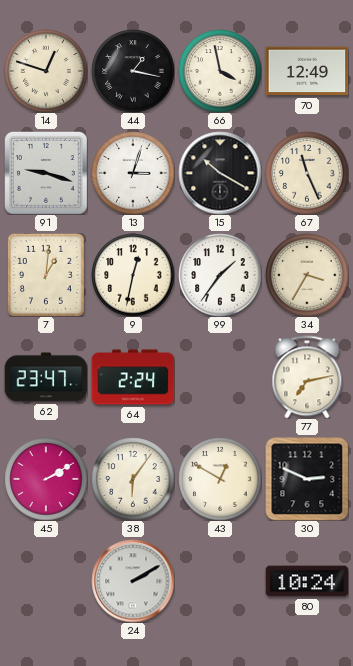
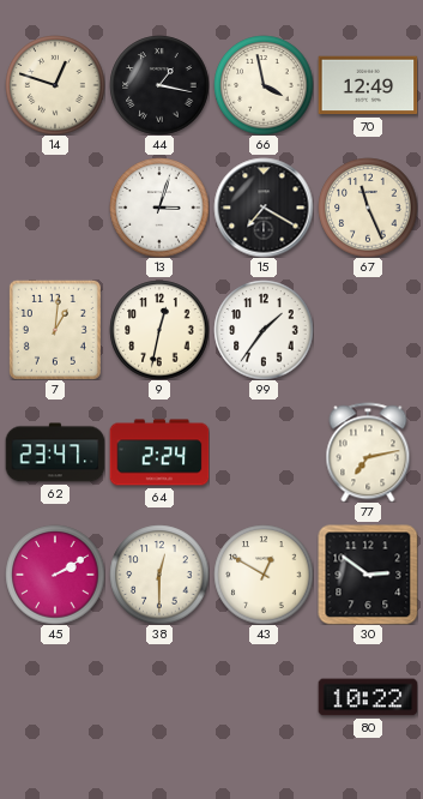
91: 9:18 -> none
15: 10:20 -> 7:20
34: 3:35 -> none
38: 6:06 -> 12:30
30: 2:49 -> 2:51
24: 2:10 -> none
80: 10:24 -> 10:22
